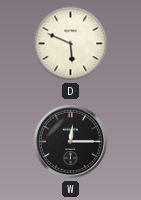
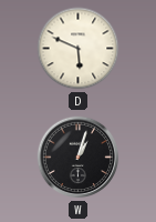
W: 12:15 -> 1:03
